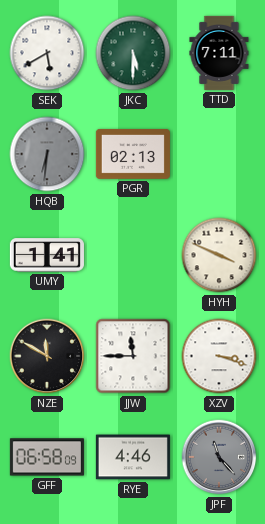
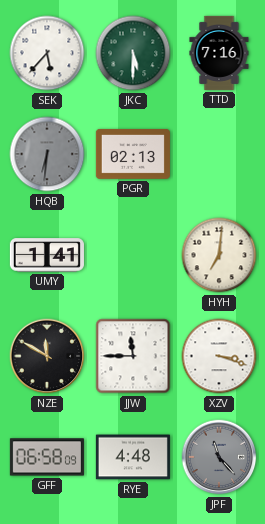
SEK: 5:40 -> 5:37
TTD: 7:11 -> 7:16
HYH: 3:49 -> 7:01
RYE: 4:46 -> 4:48
